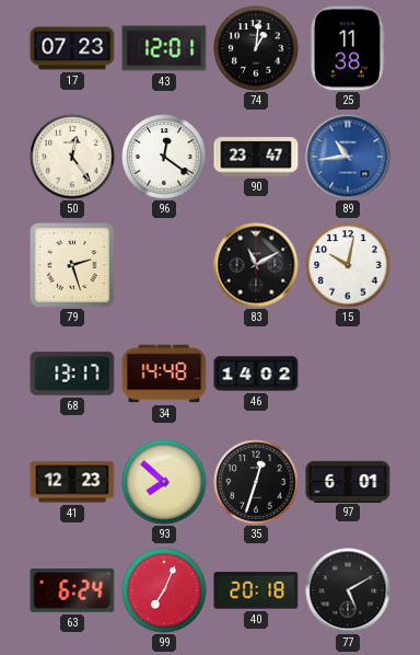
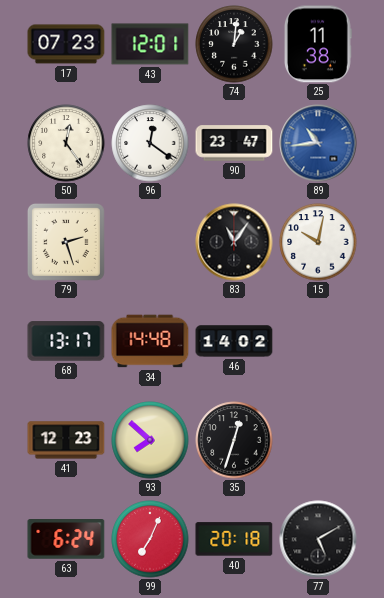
83: 11:10 -> 11:06
97: 6:01 -> none
